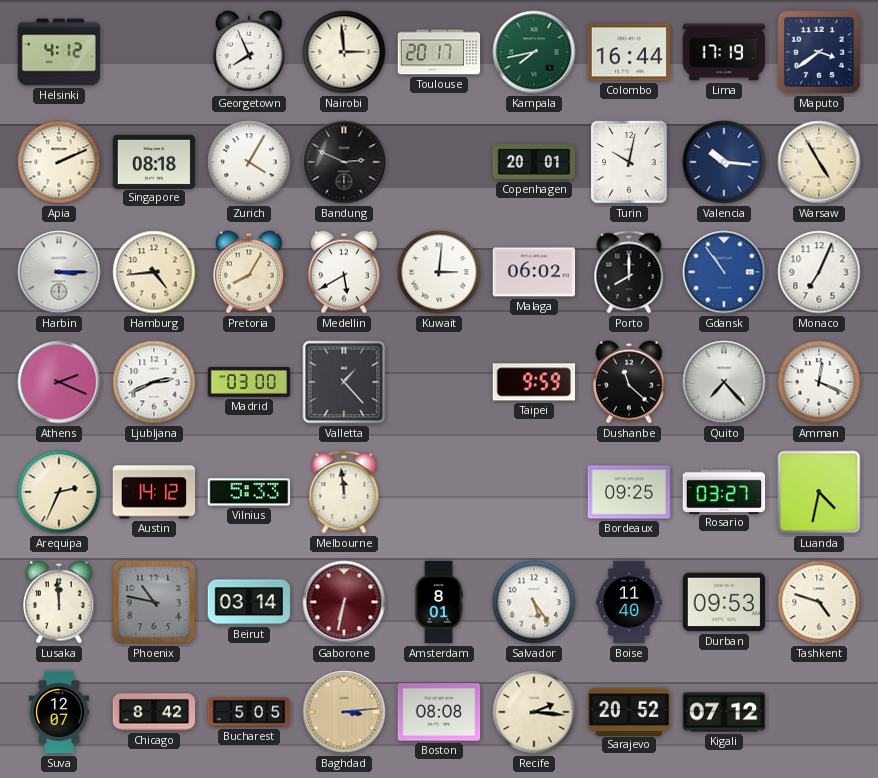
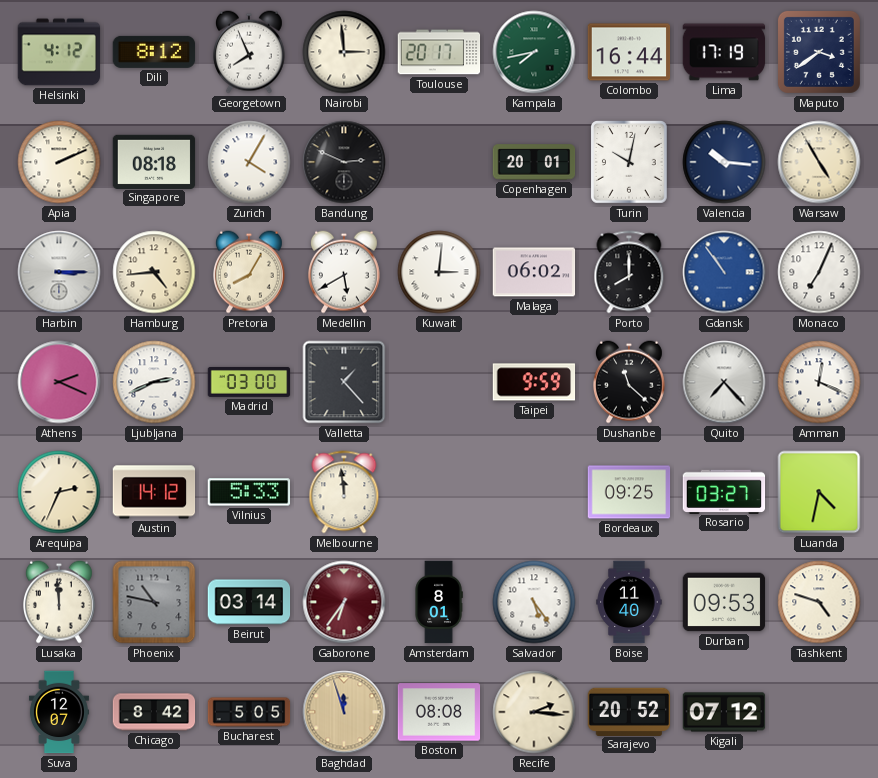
Dili: none -> 8:12
Gaborone: 6:32 -> 6:36
Baghdad: 3:14 -> 11:57
